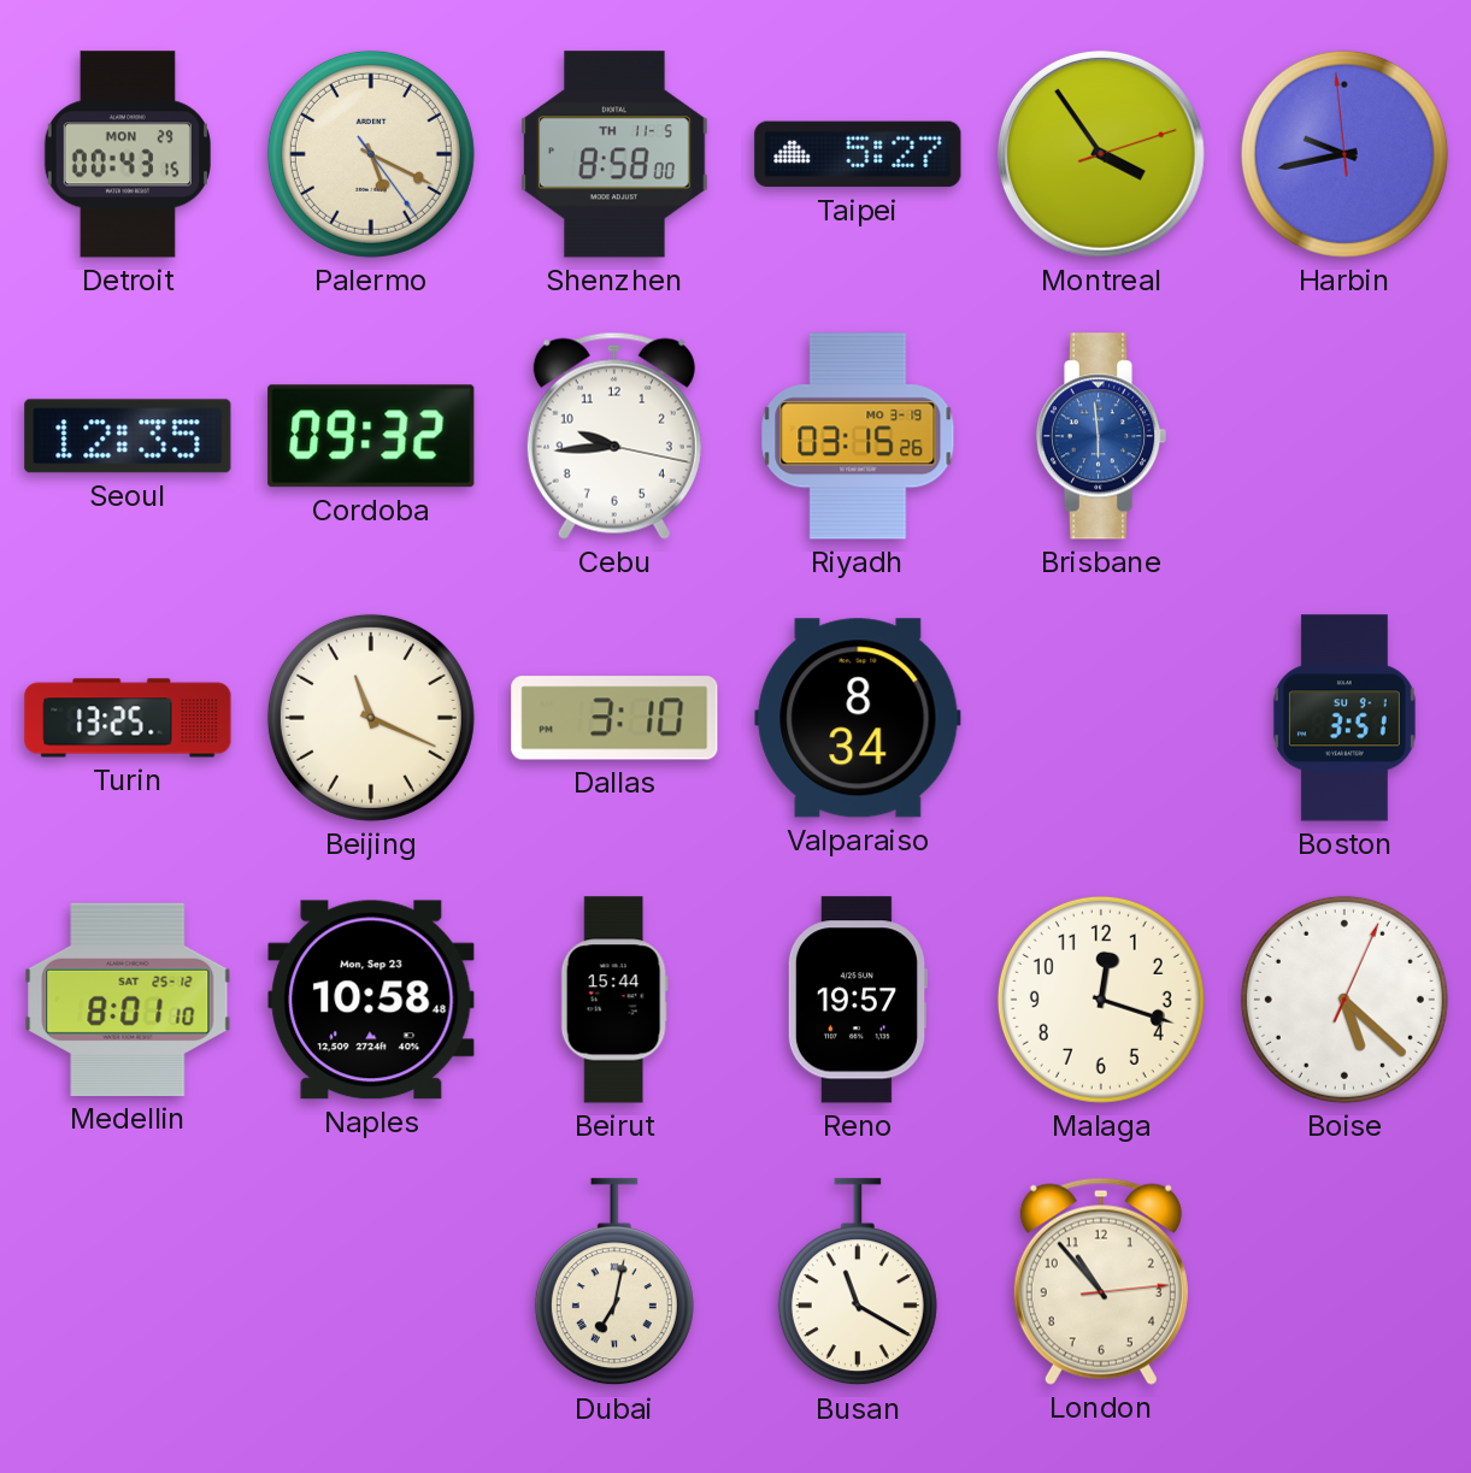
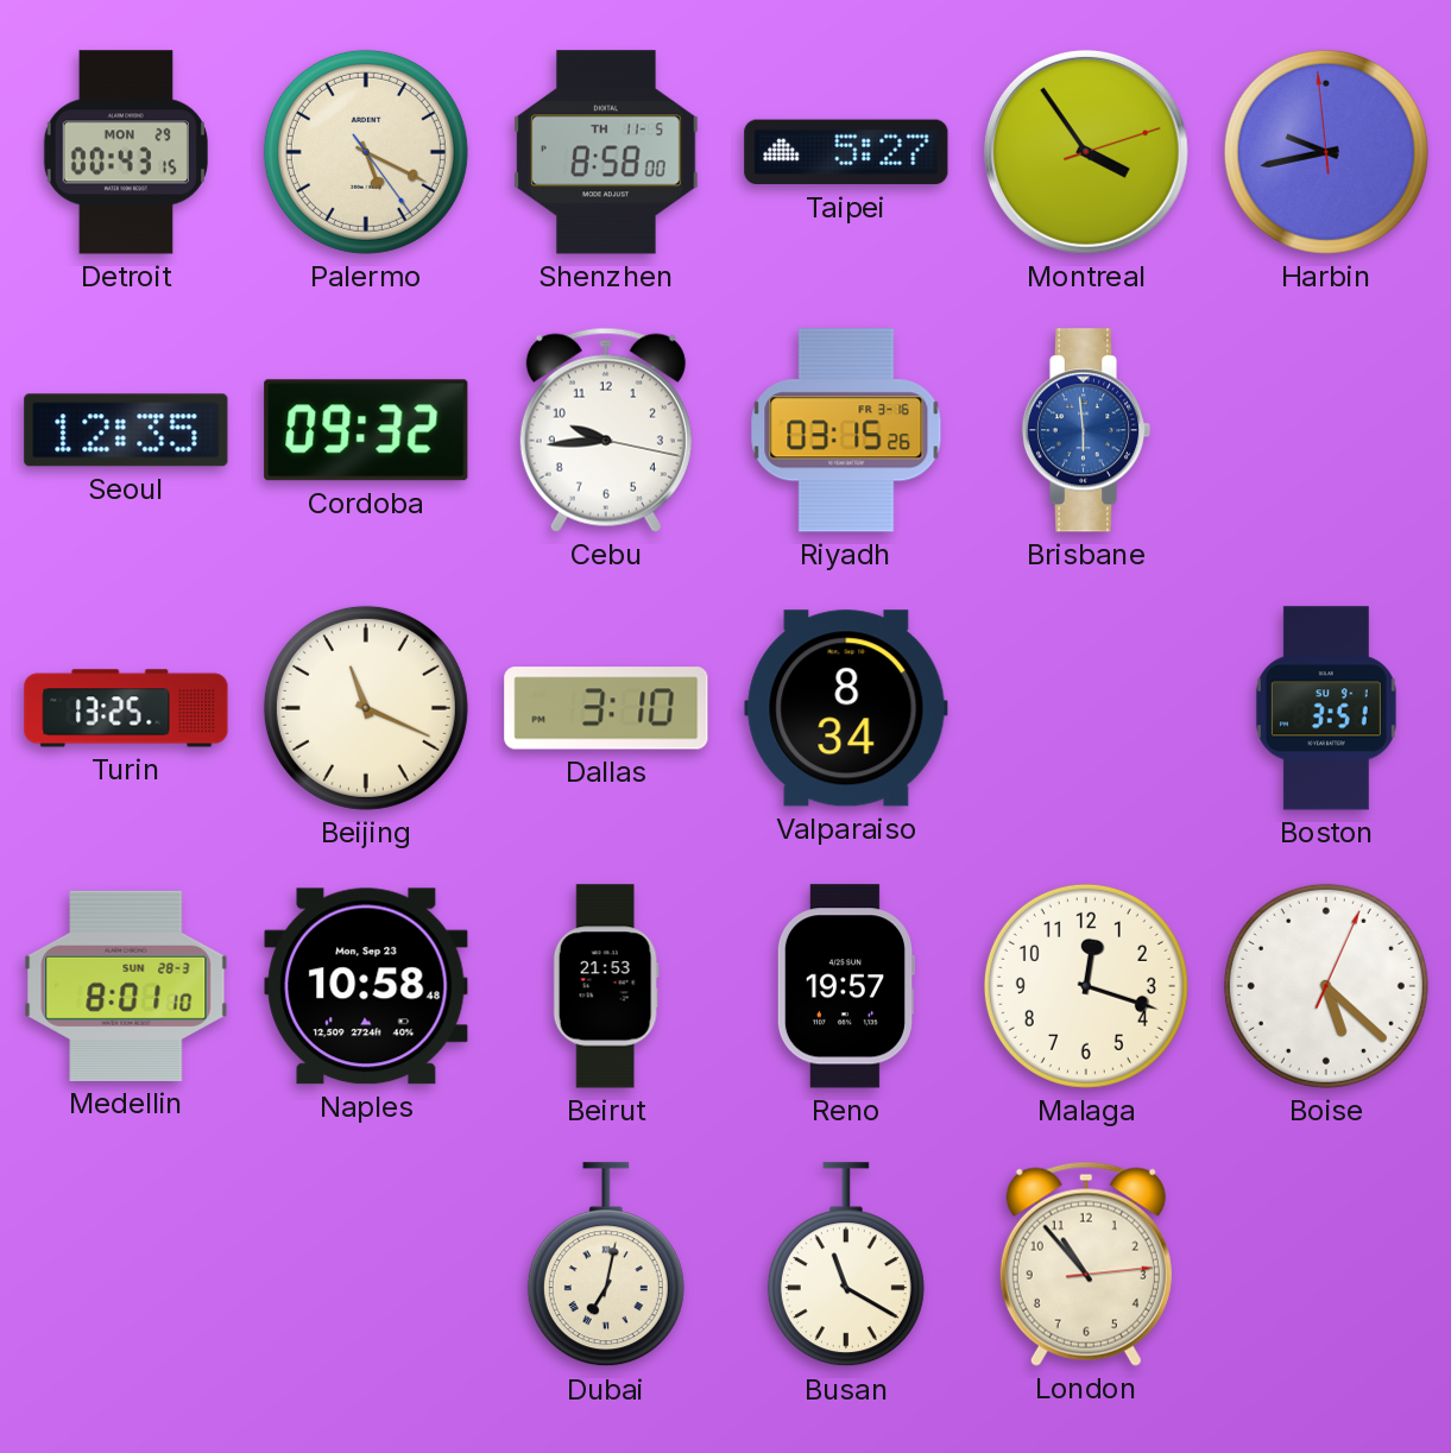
Riyadh date: MO 3-19 -> FR 3-16
Medellin date: SAT 25-12 -> SUN 28-3
Beirut: 15:44 -> 21:53
